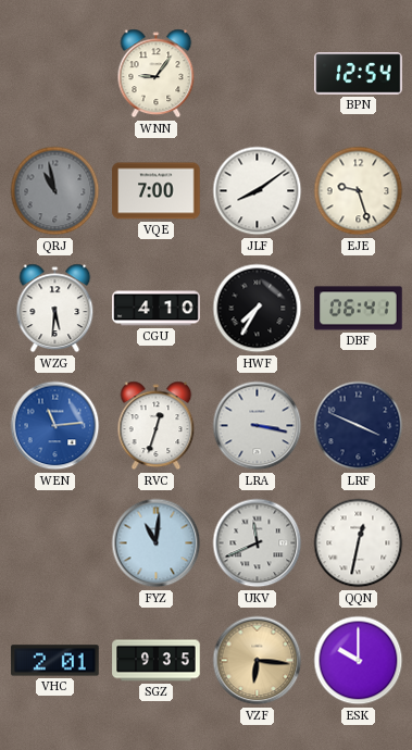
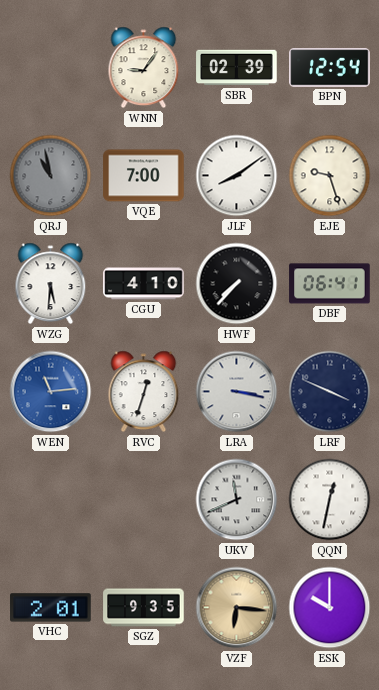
SBR: none -> 02:39
HWF: 7:35 -> 7:37
FYZ: 11:01 -> none
